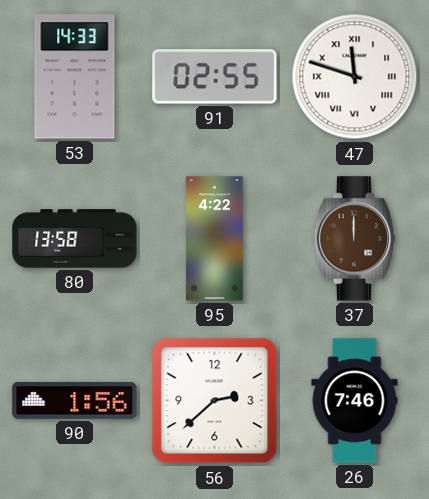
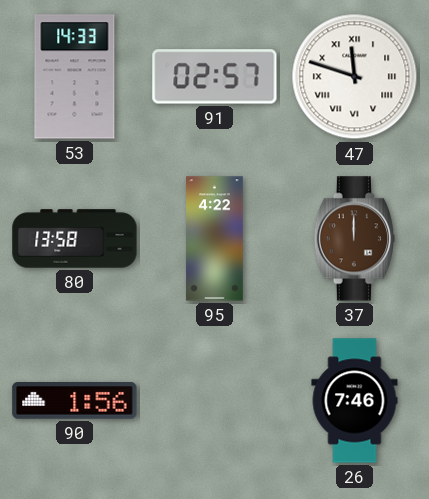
91: 02:55 -> 02:57
56: 2:38 -> none
